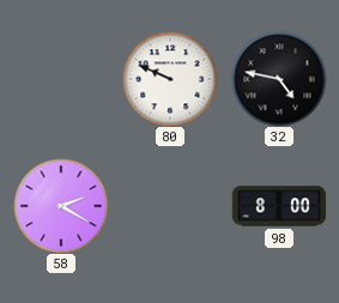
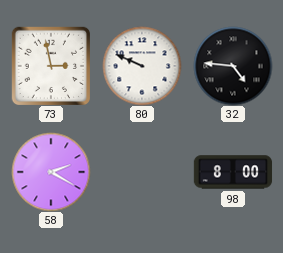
73: none -> 2:58
32: 4:47 -> 4:46
